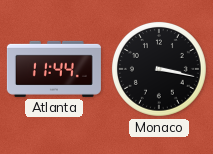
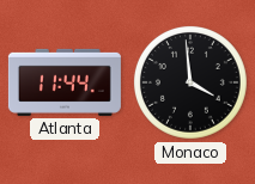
Monaco: 3:17 -> 3:59
